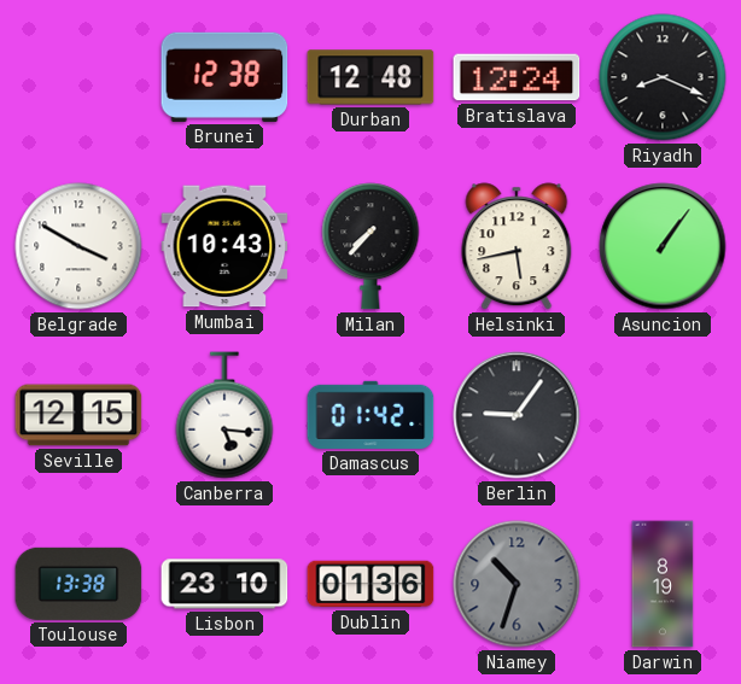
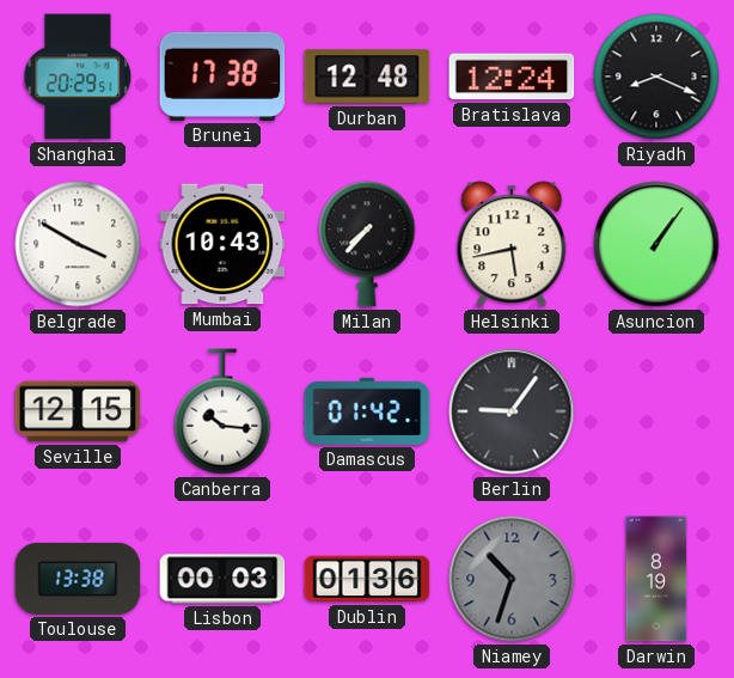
Shanghai: none -> 20:29
Brunei: 12:38 -> 17:38
Canberra: 5:16 -> 10:16
Lisbon: 23:10 -> 00:03
